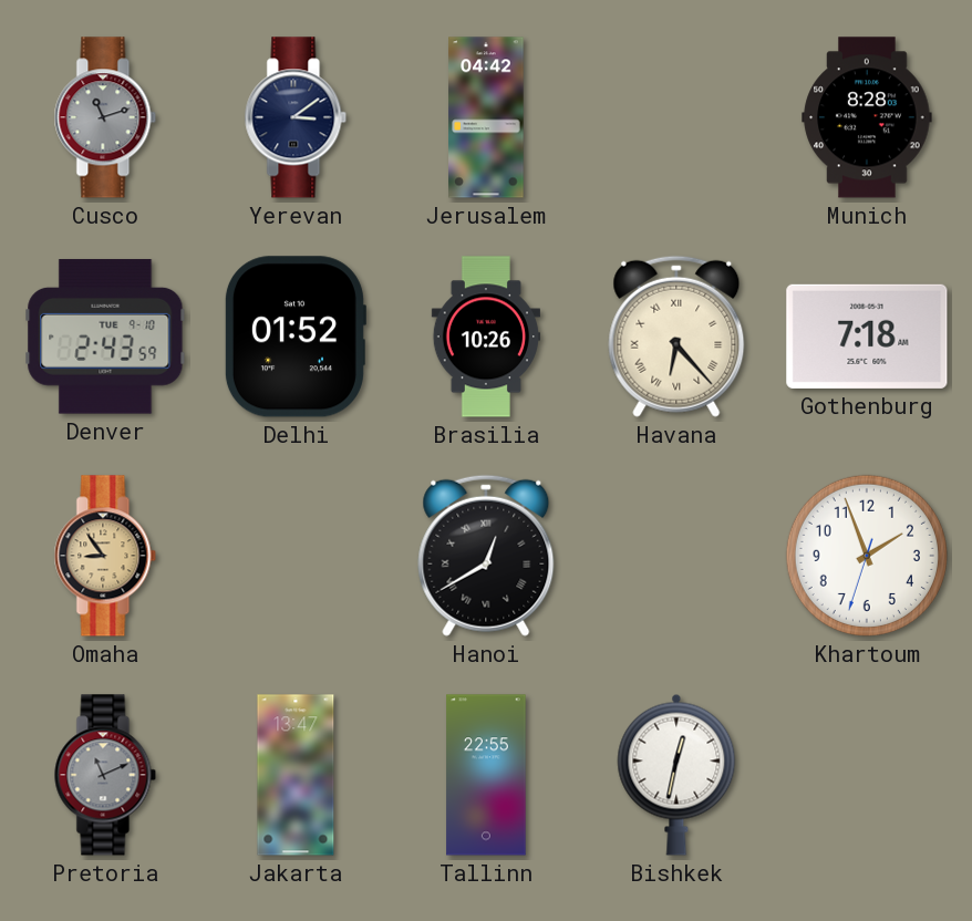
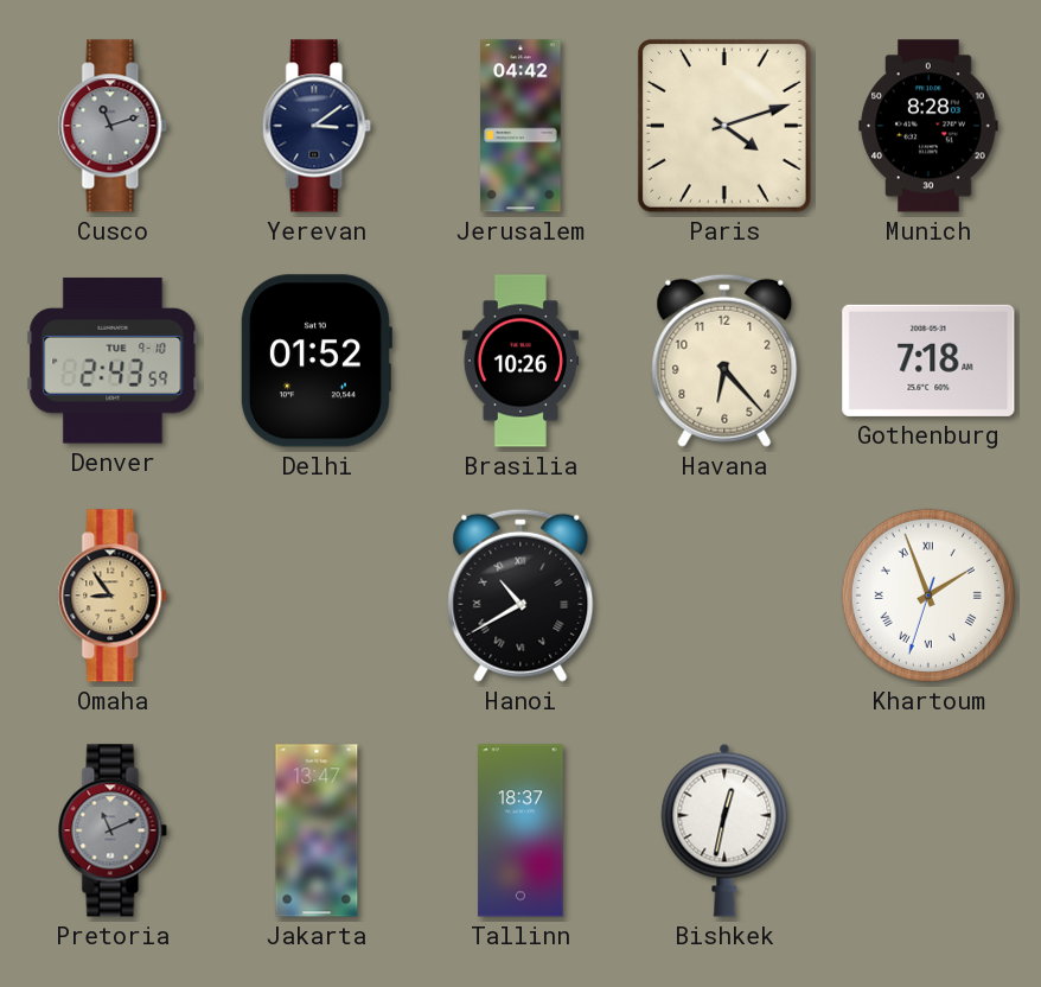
Paris: none -> 4:12
Havana numerals: Roman -> Arabic
Hanoi: 12:40 -> 10:40
Khartoum numerals: Arabic -> Roman
Tallinn: 22:55 -> 18:37
